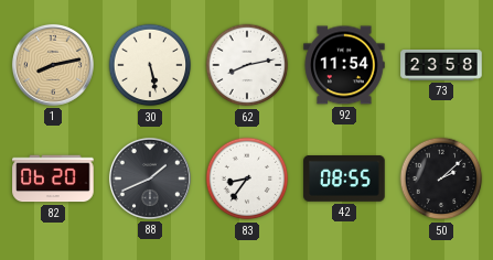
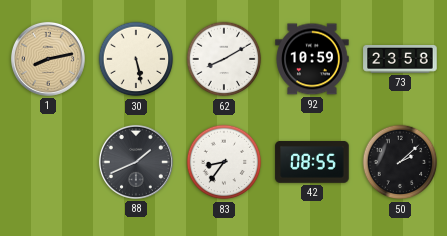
62: 8:13 -> 8:10
92: 11:54 -> 10:59
82: 06:20 -> none
